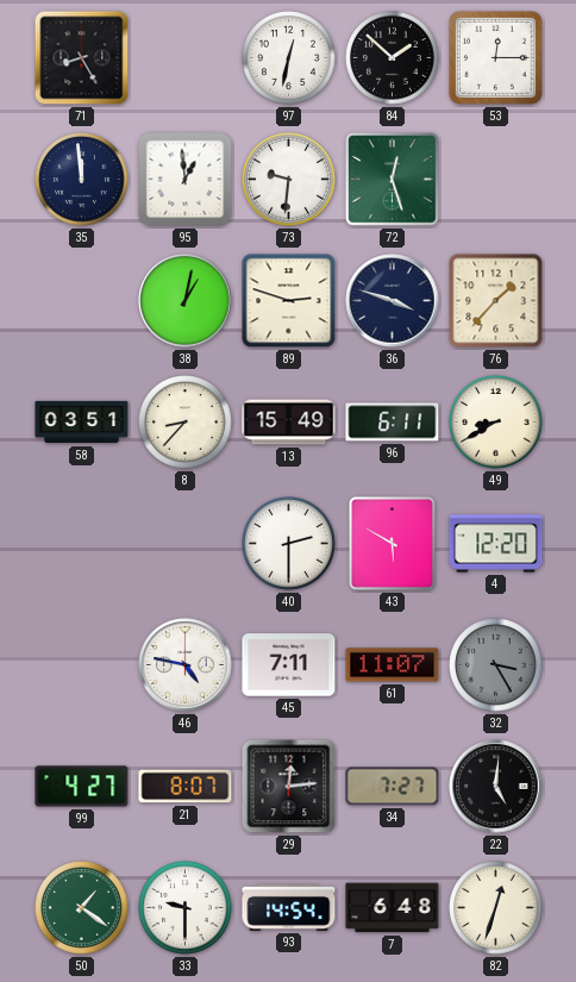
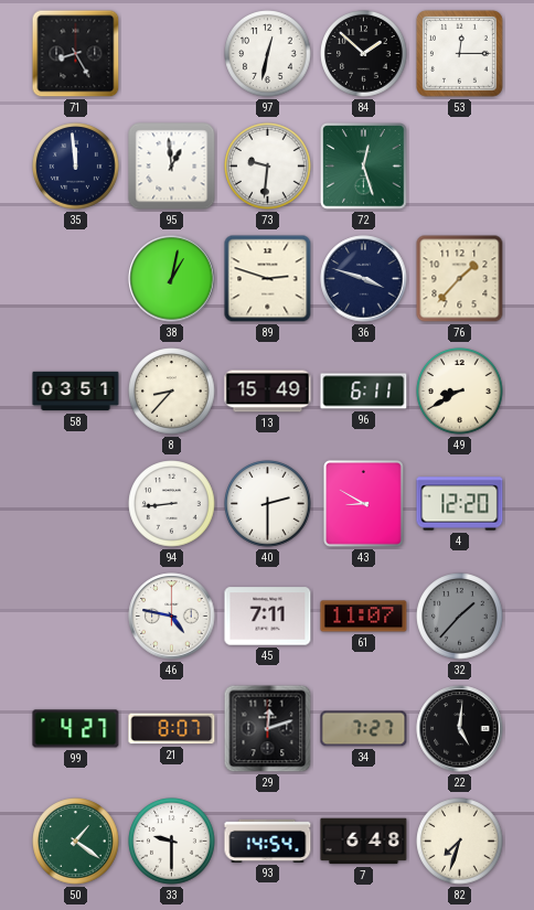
94: none -> 8:44
43: 5:50 -> 8:50
32: 3:25 -> 1:37
29: 12:14 -> 12:12
82: 12:33 -> 7:33
